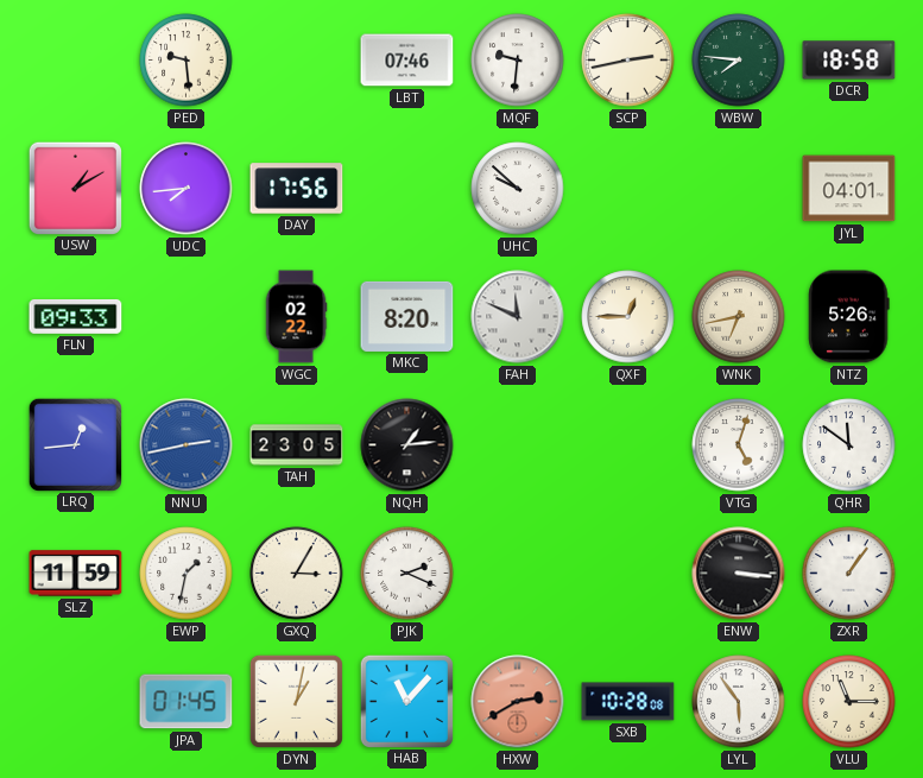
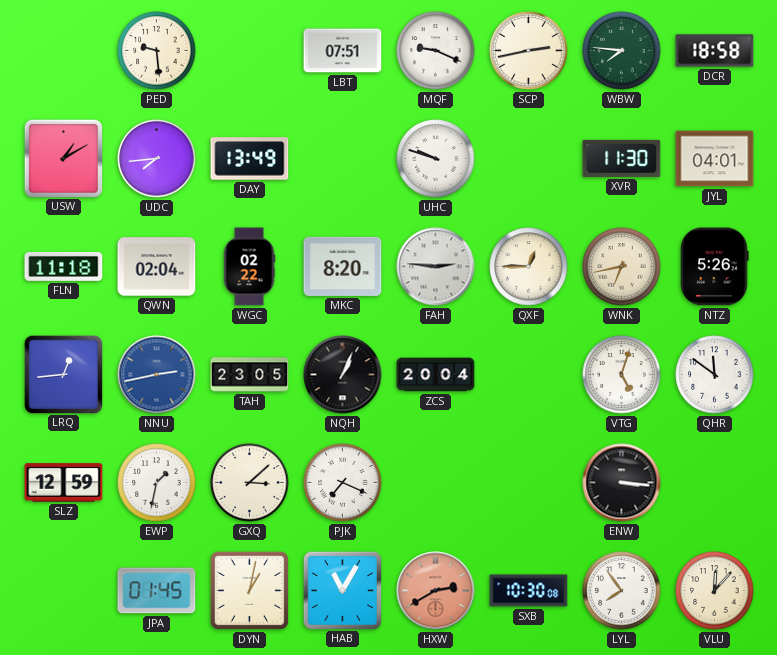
LBT: 07:46 -> 07:51
MQF: 9:31 -> 9:19
DAY: 17:56 -> 13:49
UHC: 9:52 -> 9:48
XVR: none -> 11:30
FLN: 09:33 -> 11:18
QWN: none -> 02:04
FAH: 11:49 -> 2:46
NQH: 1:14 -> 1:04
ZCS: none -> 20:04
SLZ: 11:59 -> 12:59
GXQ: 3:05 -> 3:08
PJK: 2:19 -> 7:19
ZXR: 1:06 -> none
HAB: 11:07 -> 11:05
SXB: 10:28 -> 10:30
LYL: 5:54 -> 7:54
VLU: 11:15 -> 12:07
